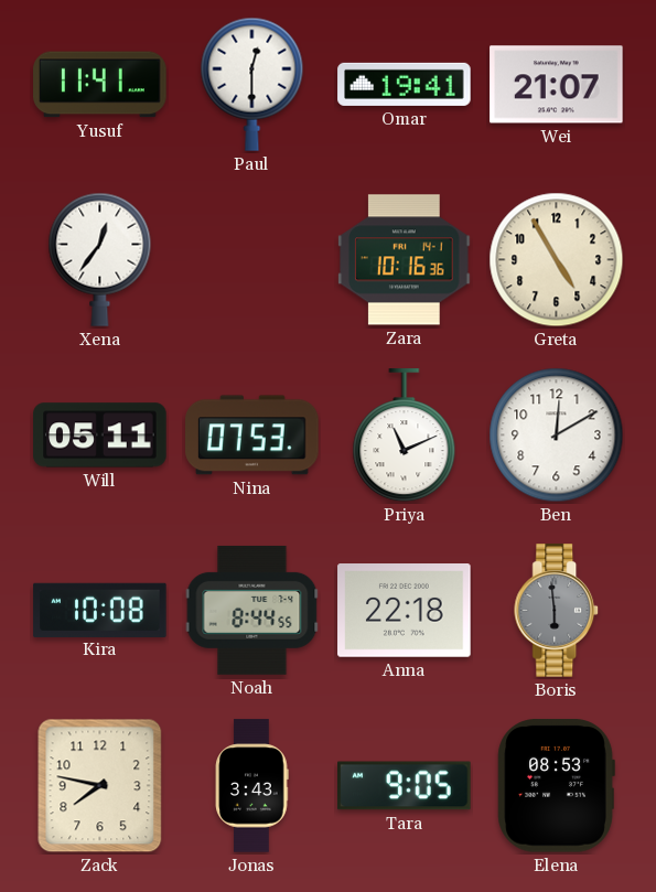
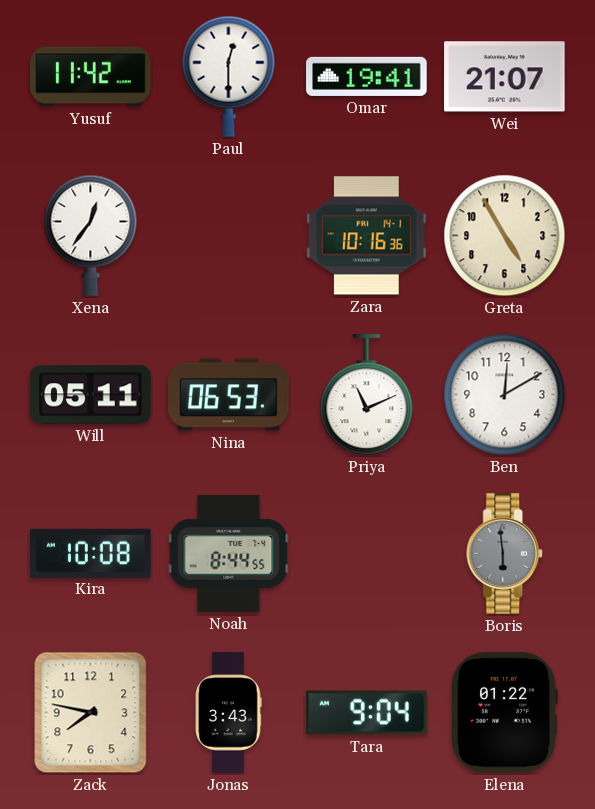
Yusuf: 11:41 -> 11:42
Nina: 07:53 -> 06:53
Anna: 22:18 -> none
Tara: 9:05 -> 9:04
Elena: 08:53 -> 01:22
